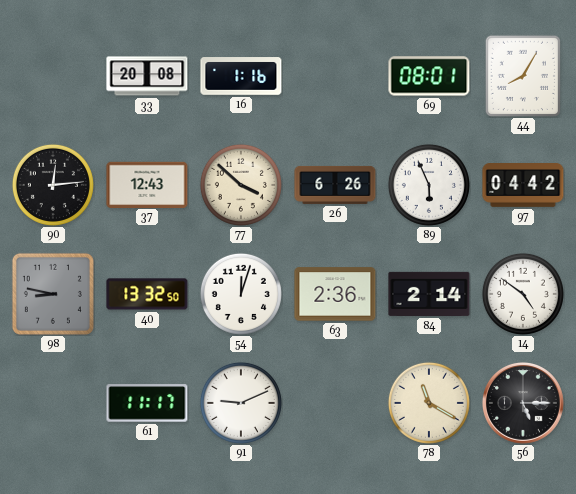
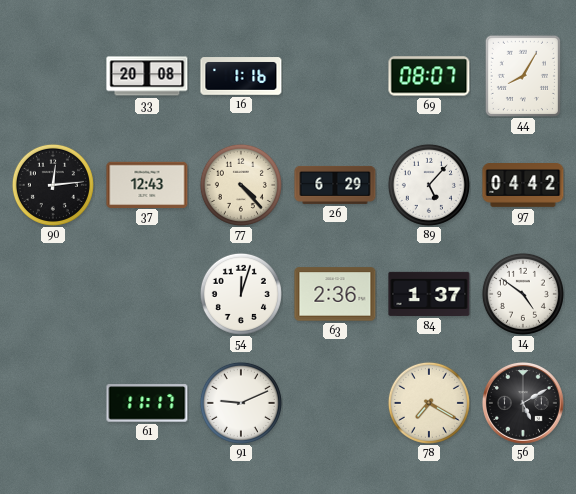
69: 08:01 -> 08:07
77: 3:52 -> 4:23
26: 6:26 -> 6:29
89: 5:56 -> 5:07
98: 8:47 -> none
40: 13:32 -> none
84: 2:14 -> 1:37
78: 11:20 -> 7:20
56: 5:15 -> 5:10
